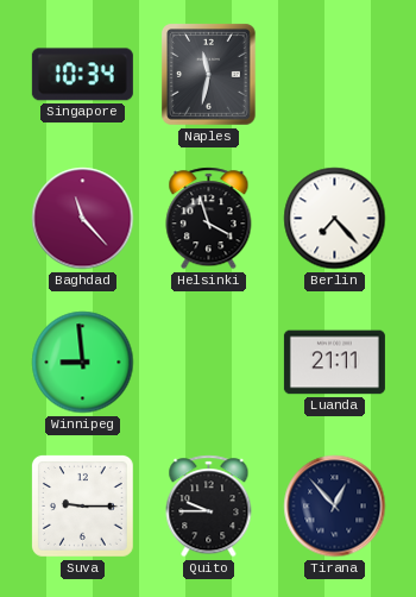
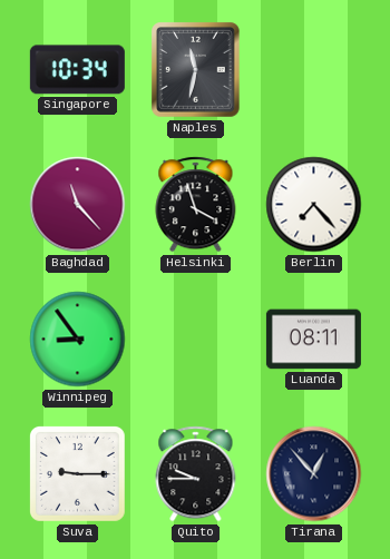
Winnipeg: 8:59 -> 8:54
Luanda: 21:11 -> 08:11
